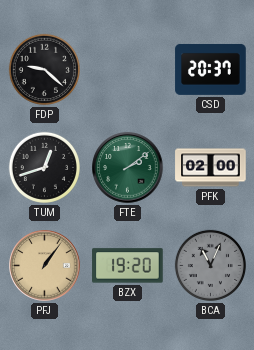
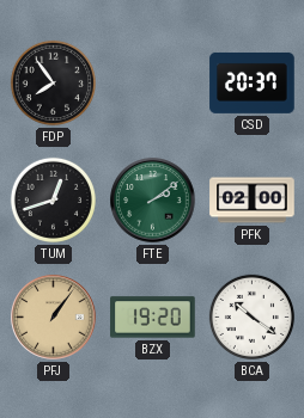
FDP: 9:22 -> 7:54
BCA: 11:04 -> 10:21
BCA dial: grey -> white
